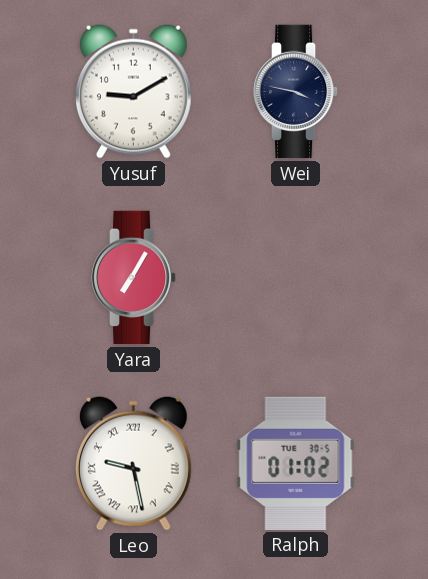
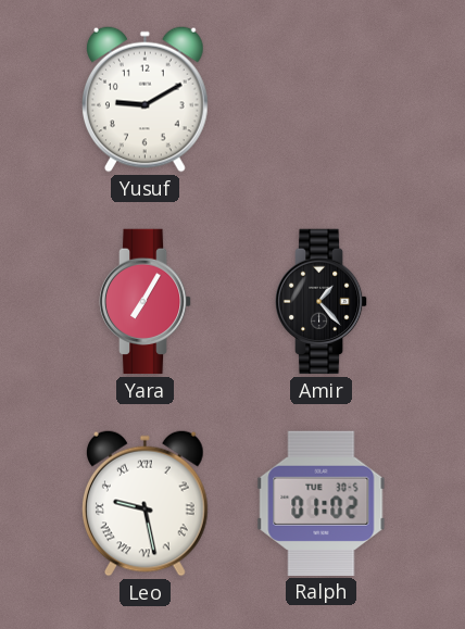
Wei: 3:47 -> none
Amir: none -> 1:23
